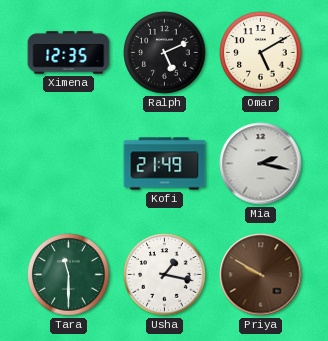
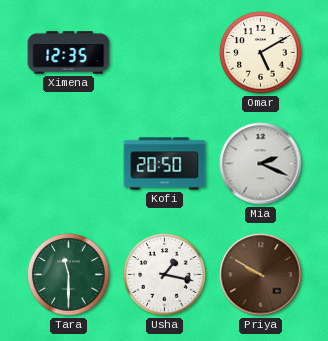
Ralph: 5:11 -> none
Kofi: 21:49 -> 20:50
Mia: 2:17 -> 2:19
